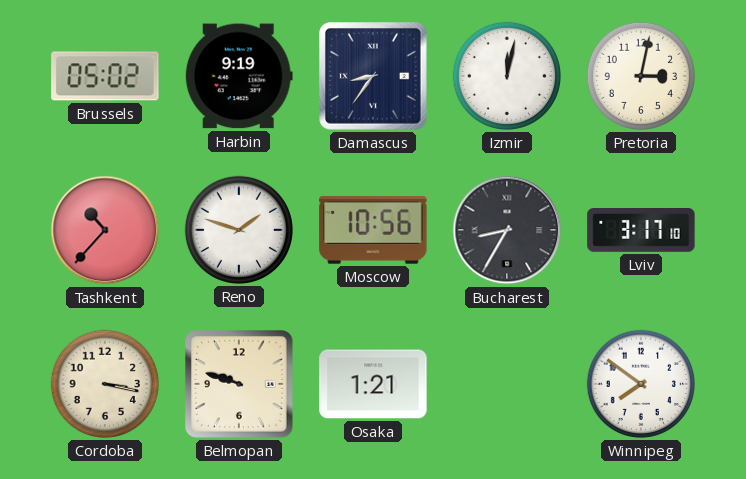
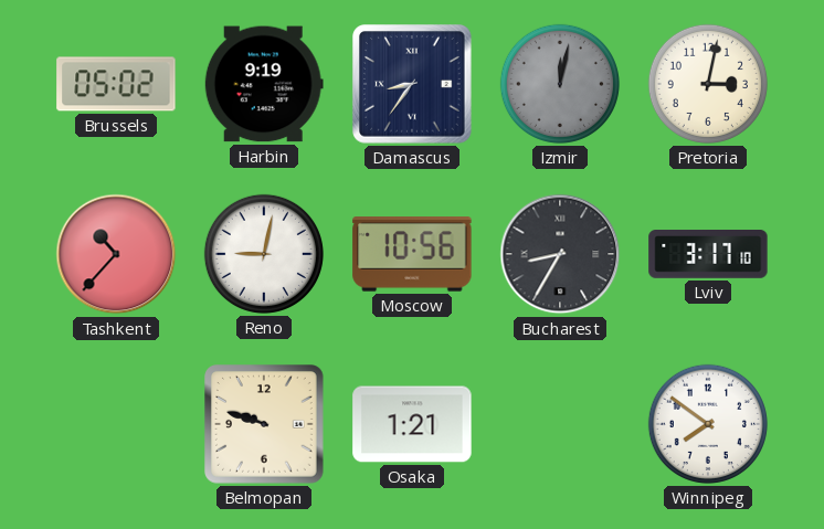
Izmir dial: white -> grey
Reno: 1:48 -> 9:02
Cordoba: 3:17 -> none
